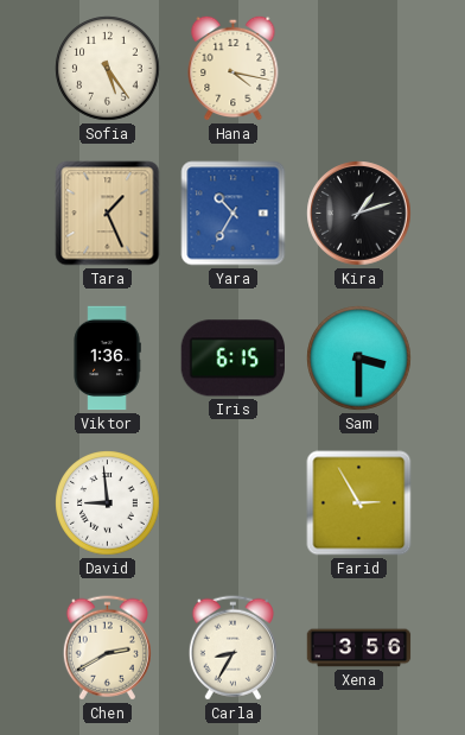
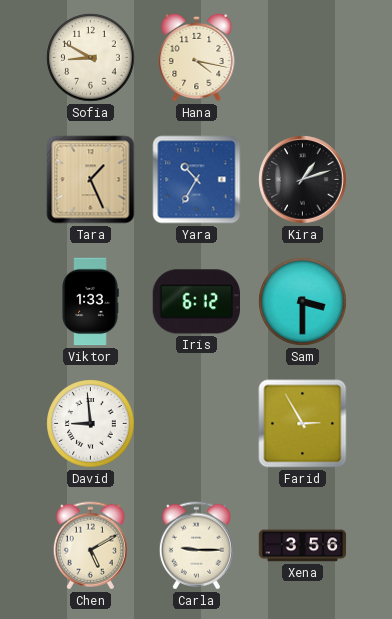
Sofia: 5:24 -> 8:50
Viktor: 1:36 -> 1:33
Iris: 6:15 -> 6:12
Chen: 2:40 -> 5:10
Carla: 8:35 -> 9:15
